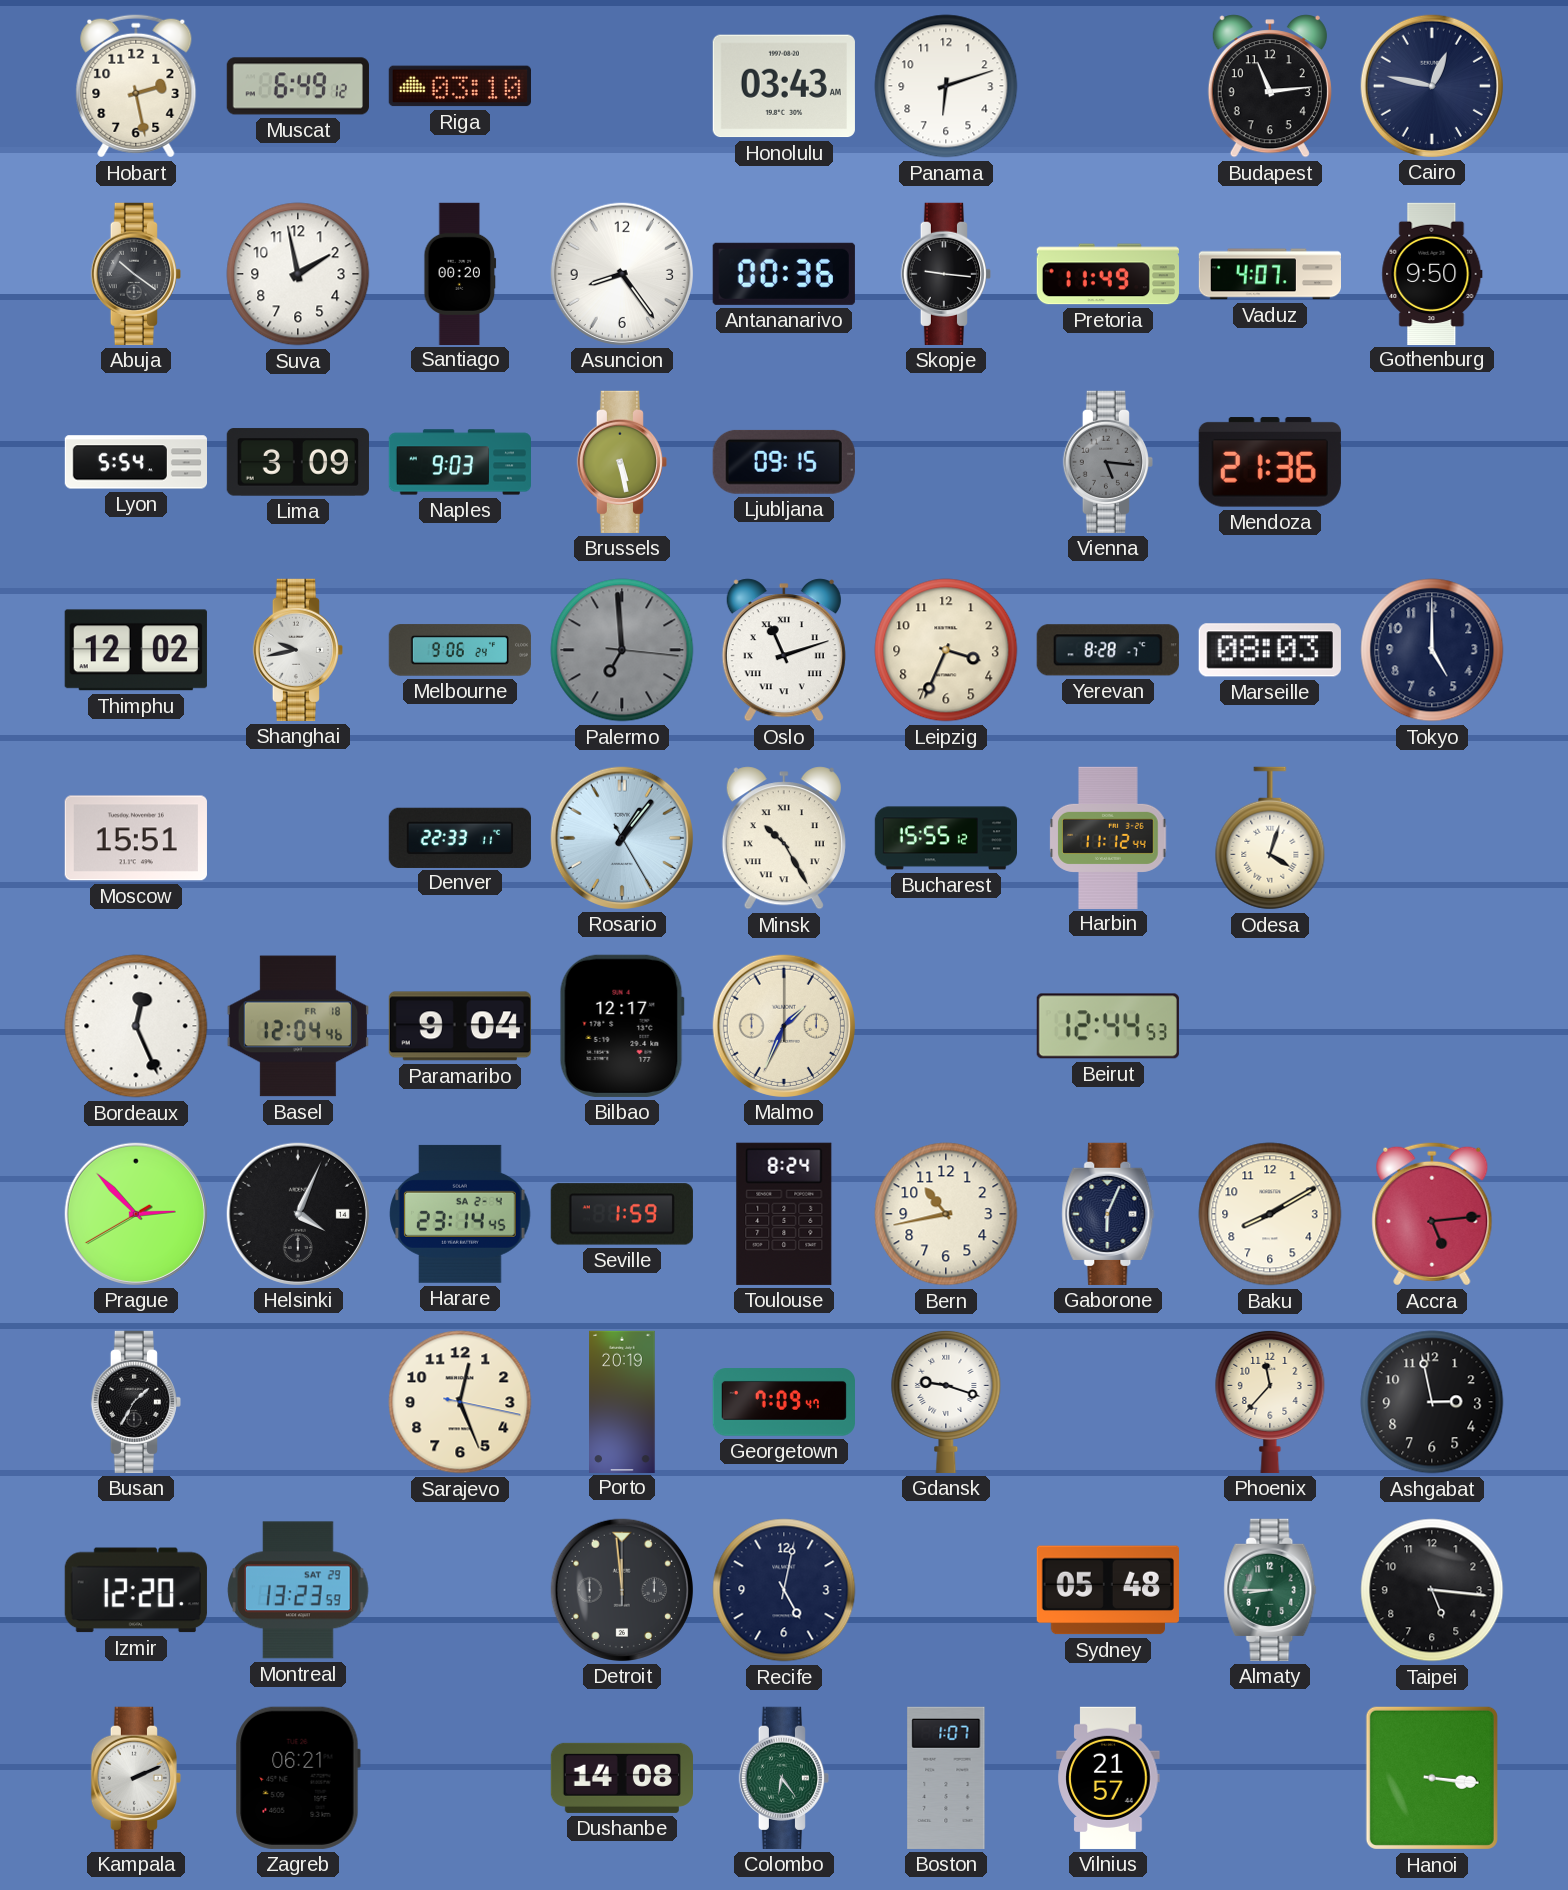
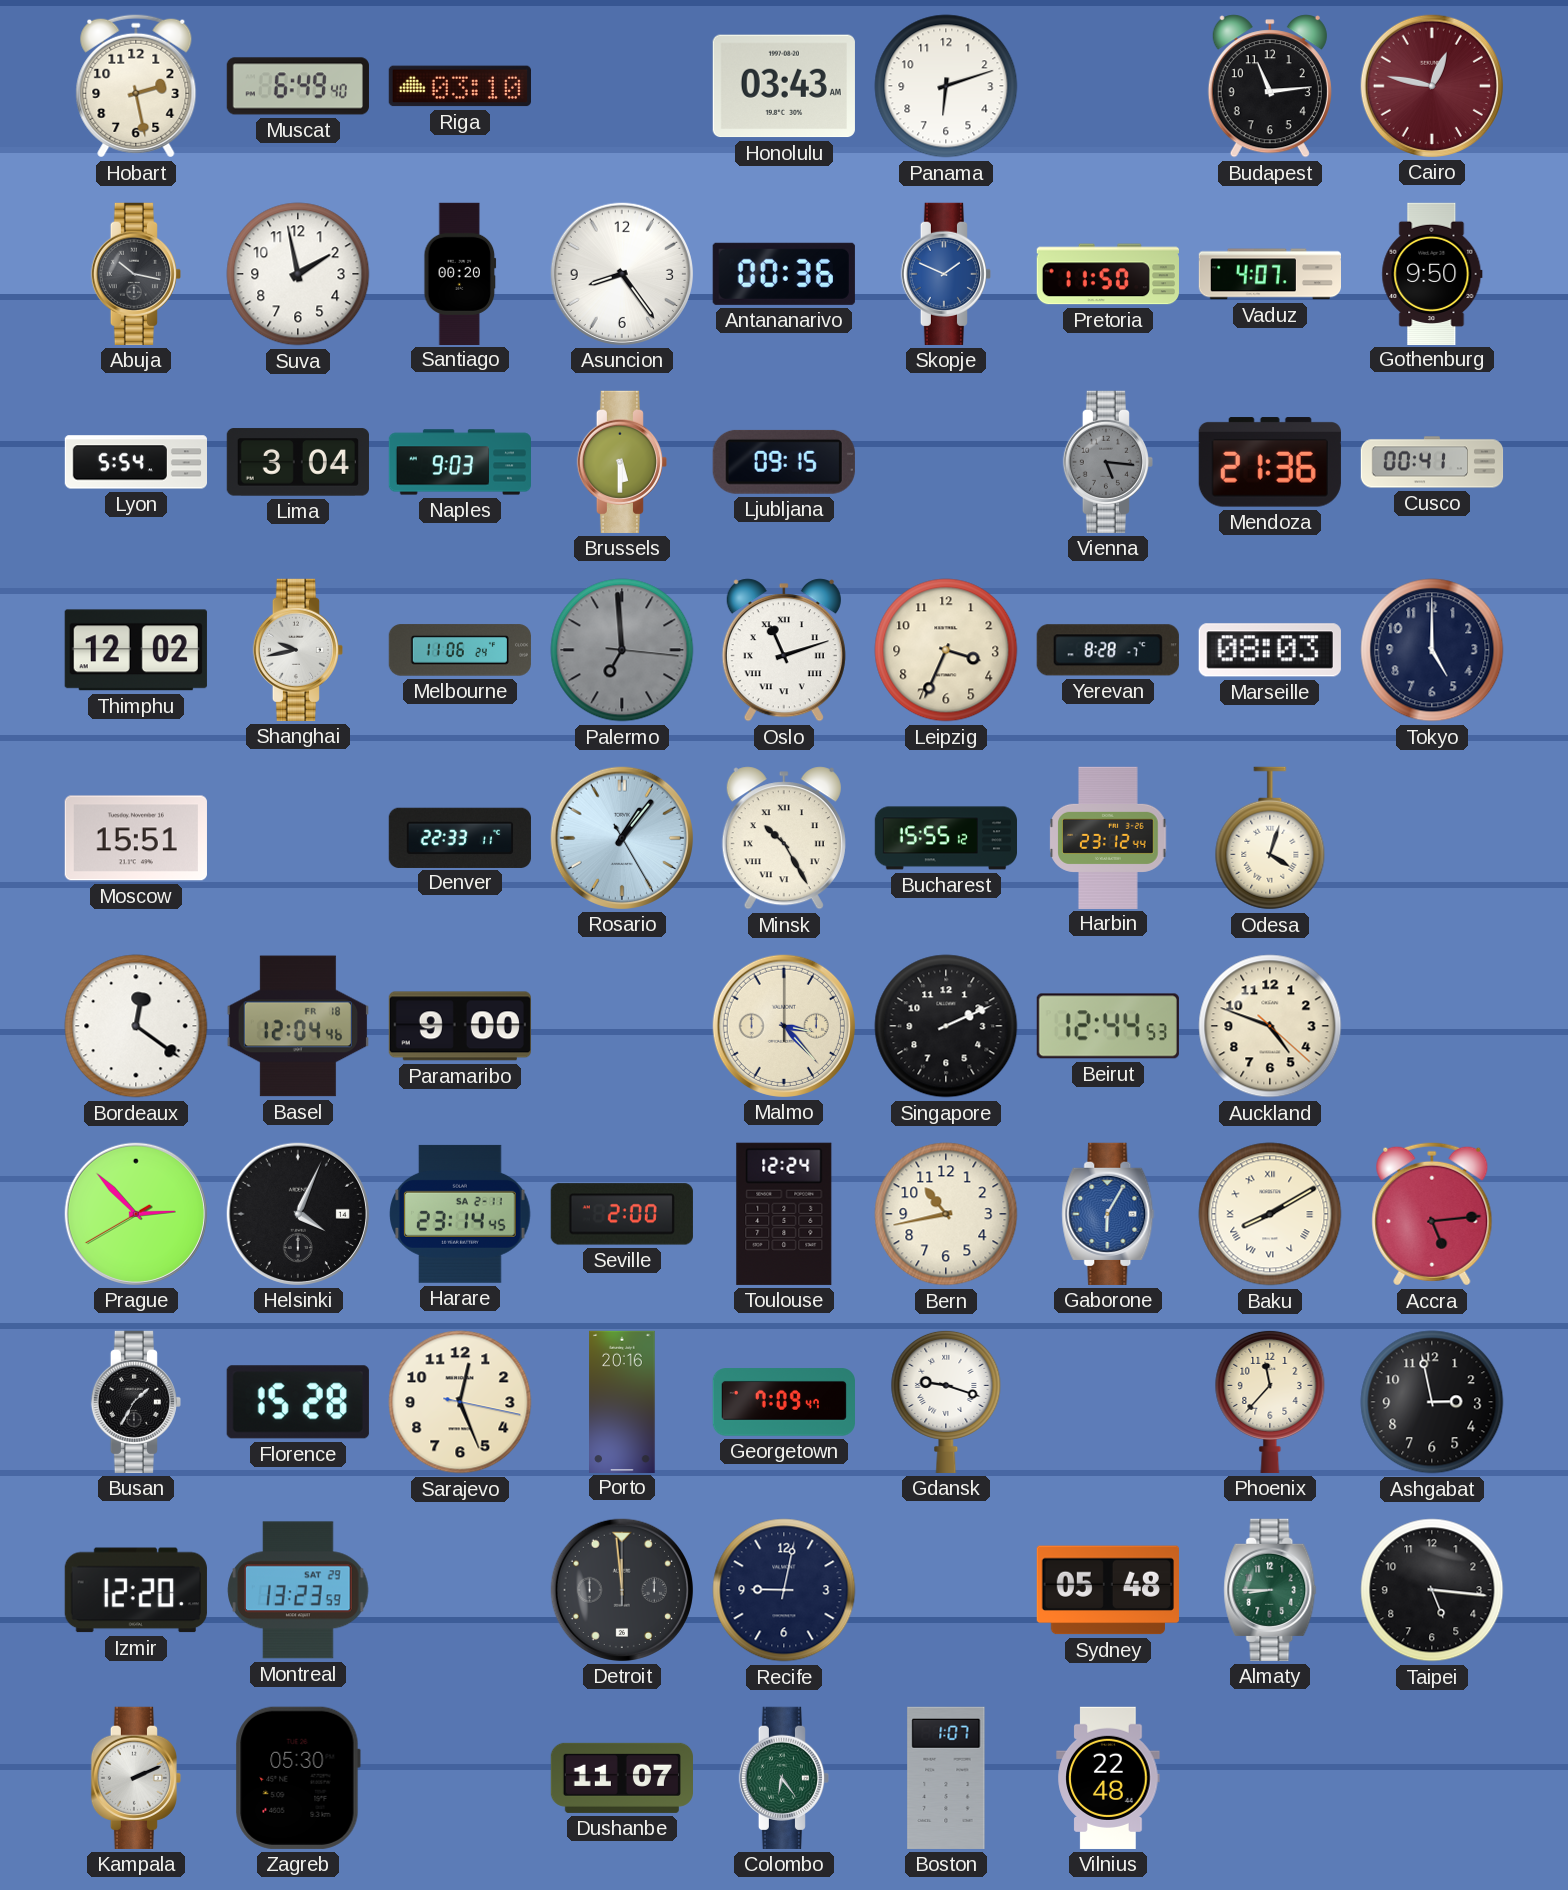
Muscat: 6:49:12 -> 6:49:40
Cairo dial: navy -> burgundy
Abuja: 10:21 -> 10:17
Skopje: 9:16 -> 1:49
Skopje dial: black -> blue
Pretoria: 11:49 -> 11:50
Lima: 3:09 -> 3:04
Brussels: 5:28 -> 5:30
Cusco: none -> 00:41
Melbourne: 9:06 -> 11:06
Harbin: 11:12 -> 23:12
Bordeaux: 12:26 -> 12:21
Paramaribo: 9:04 -> 9:00
Bilbao: 12:17 -> none
Malmo: 1:34 -> 3:23
Singapore: none -> 2:11
Auckland: none -> 4:48
Harare date: SA 2-4 -> SA 2-11
Seville: 1:59 -> 2:00
Toulouse: 8:24 -> 12:24
Gaborone: 6:04 -> 6:05
Gaborone dial: navy -> blue
Baku numerals: Arabic -> Roman
Florence: none -> 15:28
Porto: 20:19 -> 20:16
Recife: 5:02 -> 9:02
Zagreb: 06:21 -> 05:30
Dushanbe: 14:08 -> 11:07
Vilnius: 21:57 -> 22:48
Hanoi: 3:16 -> none
